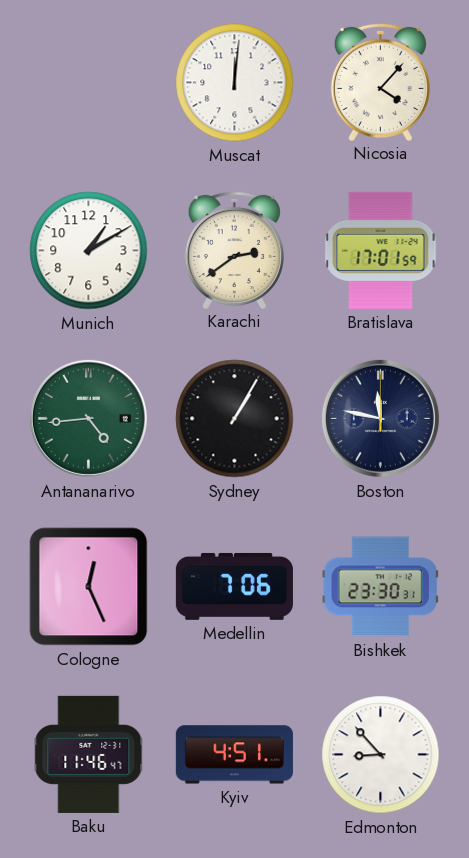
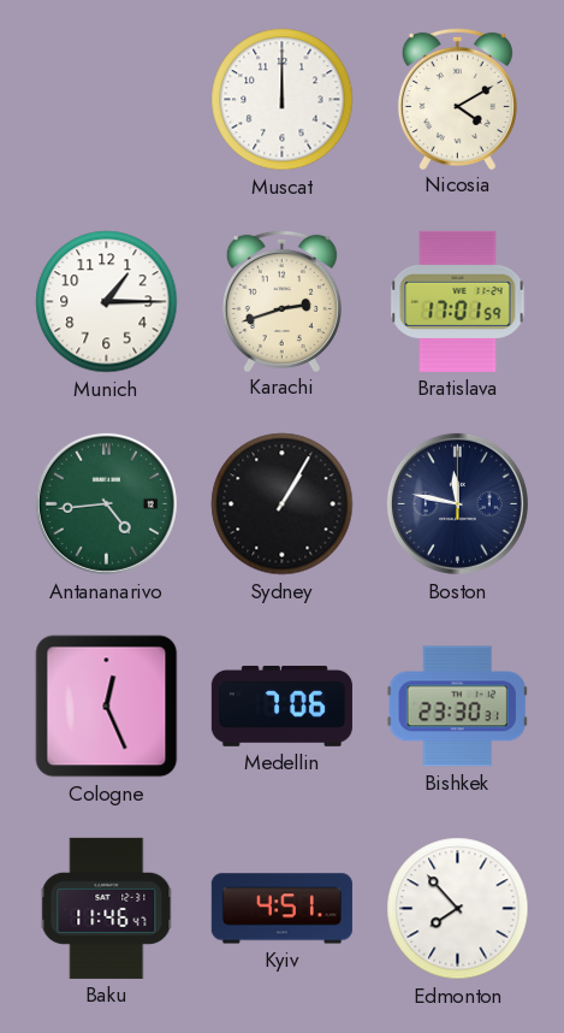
Muscat: 12:01 -> 12:00
Nicosia: 4:07 -> 4:10
Munich: 1:10 -> 1:15
Karachi: 2:39 -> 2:42
Edmonton: 8:53 -> 7:53
